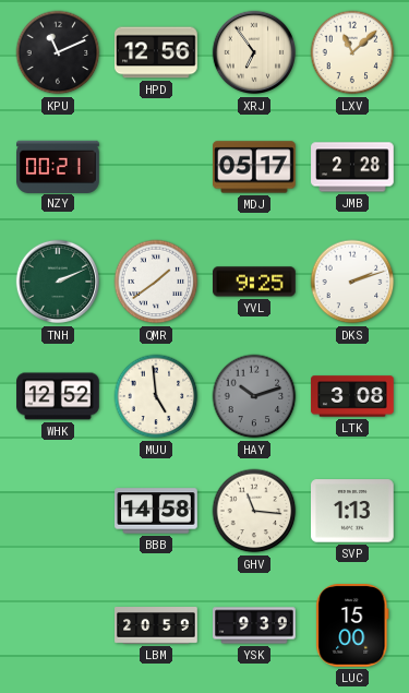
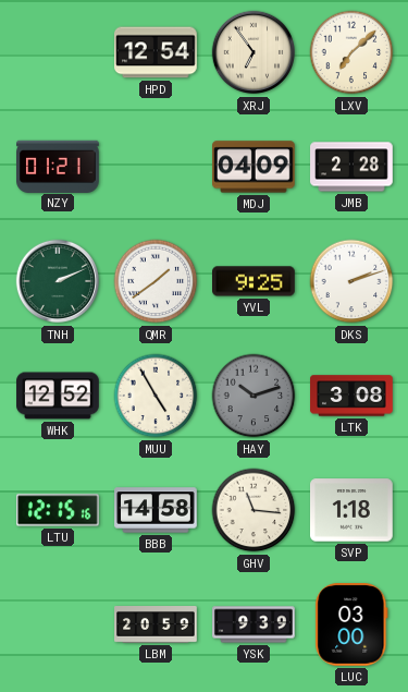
KPU: 11:11 -> none
HPD: 12:56 -> 12:54
LXV: 11:08 -> 7:08
NZY: 00:21 -> 01:21
MDJ: 05:17 -> 04:09
MUU: 4:59 -> 4:55
LTU: none -> 12:15
SVP: 1:13 -> 1:18
LUC: 15:00 -> 03:00
